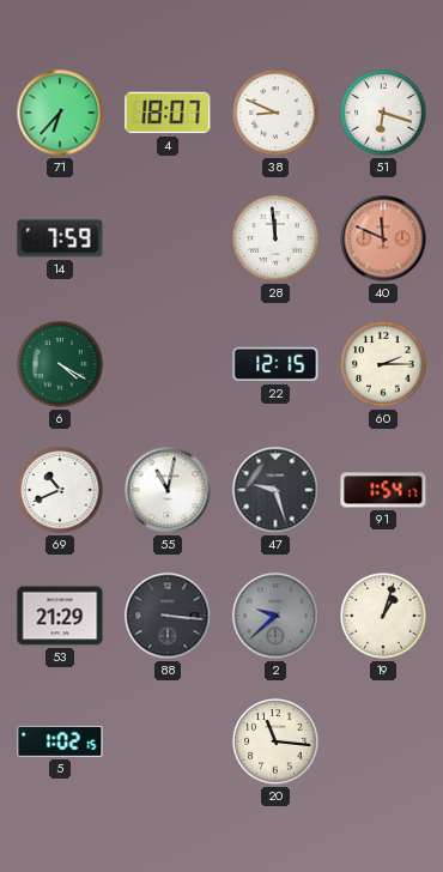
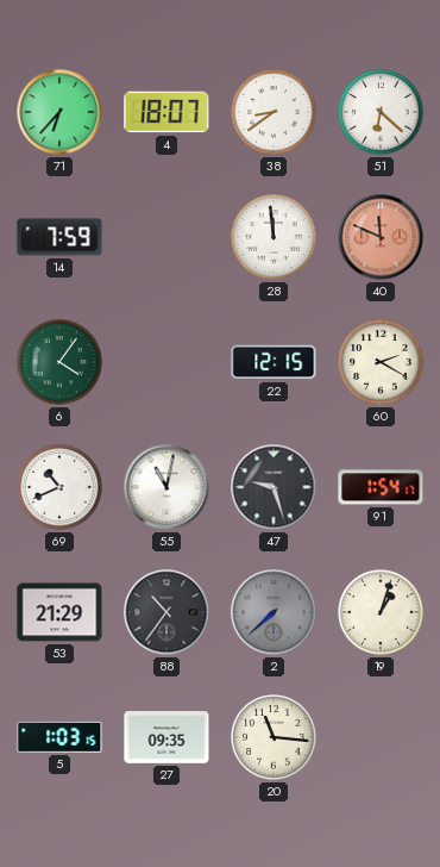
38: 8:49 -> 8:39
51: 6:18 -> 6:22
6: 4:20 -> 4:06
60: 2:15 -> 2:20
88: 3:16 -> 10:36
2: 9:38 -> 7:38
5: 1:02 -> 1:03
27: none -> 09:35
